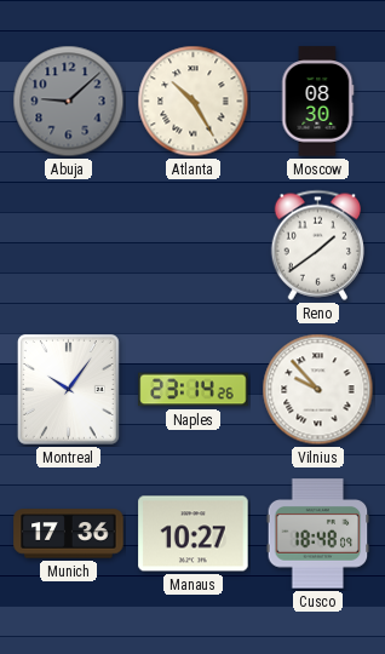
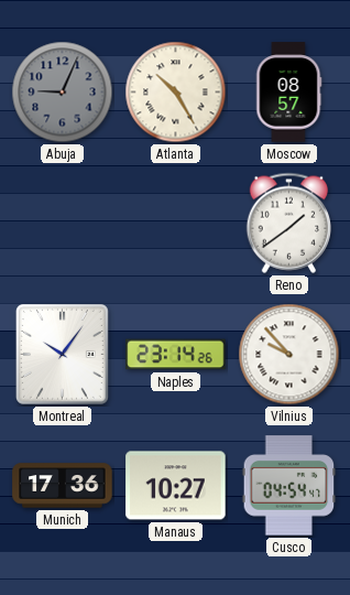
Abuja: 9:08 -> 9:04
Moscow: 08:30 -> 08:57
Cusco: 18:48 -> 04:54
